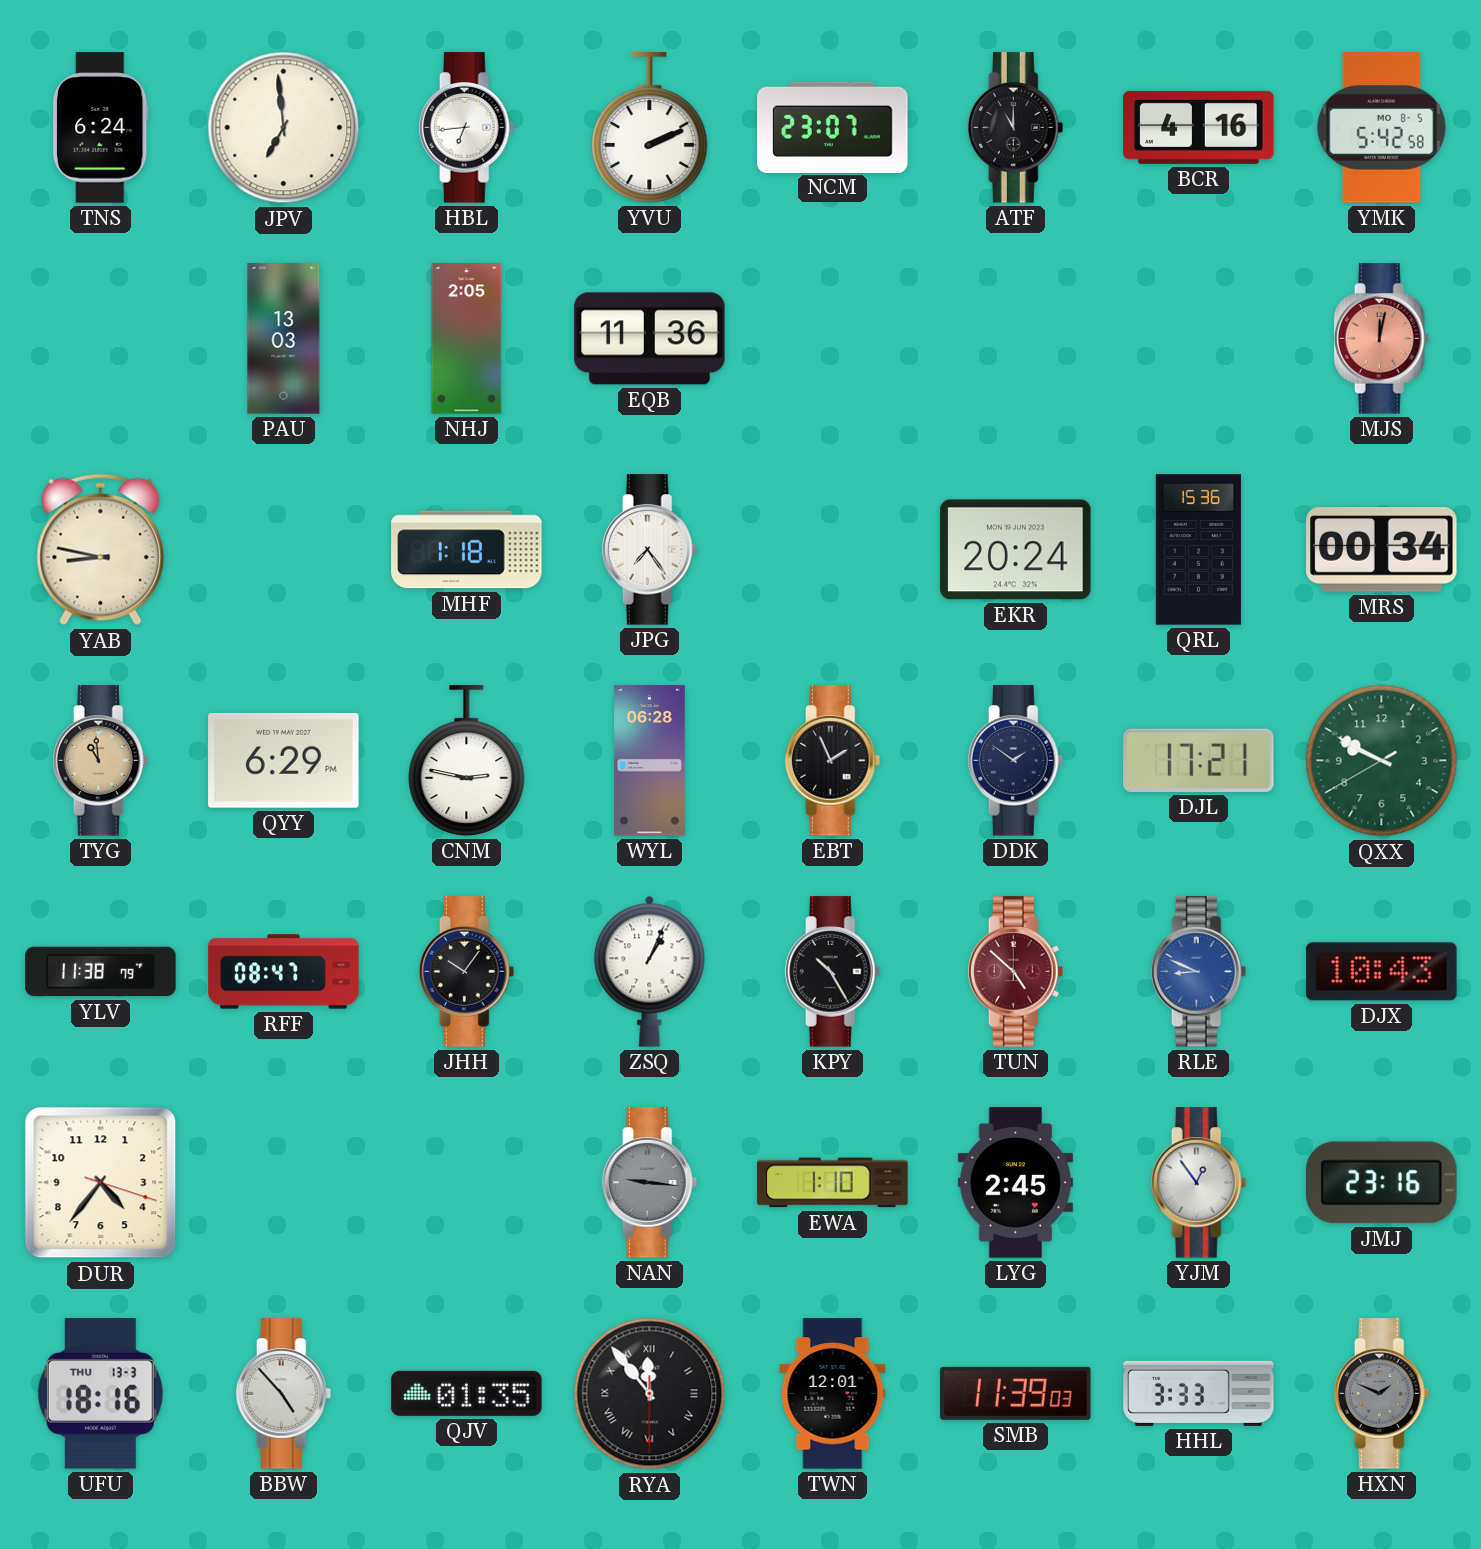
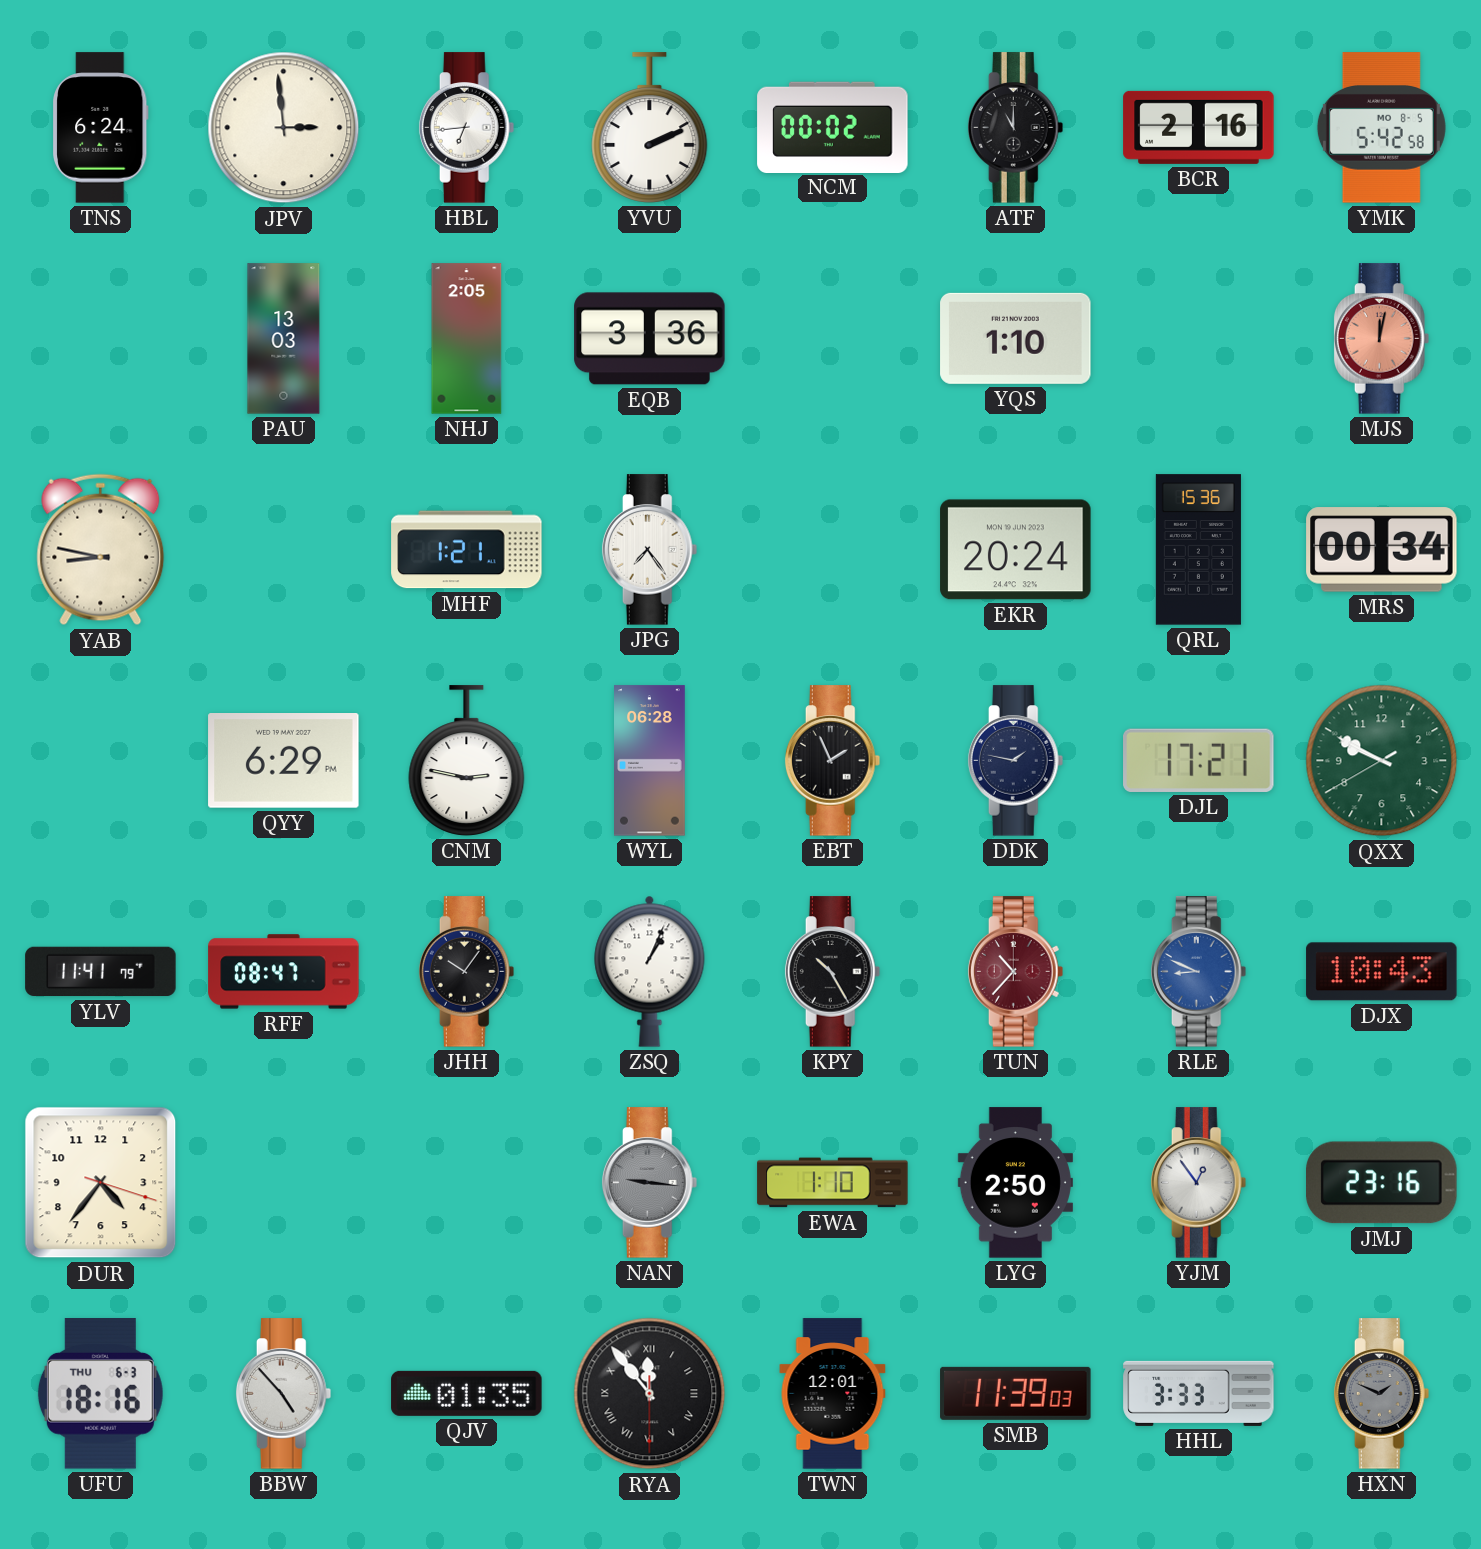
JPV: 6:59 -> 2:59
NCM: 23:07 -> 00:02
BCR: 4:16 -> 2:16
EQB: 11:36 -> 3:36
YQS: none -> 1:10
MHF: 1:18 -> 1:21
TYG: 10:59 -> none
DDK: 1:51 -> 1:47
YLV: 11:38 -> 11:41
TUN: 4:52 -> 10:37
LYG: 2:45 -> 2:50
UFU date: THU 13-3 -> THU 6-3
